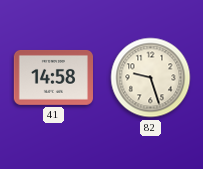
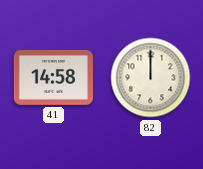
82: 9:27 -> 12:00
